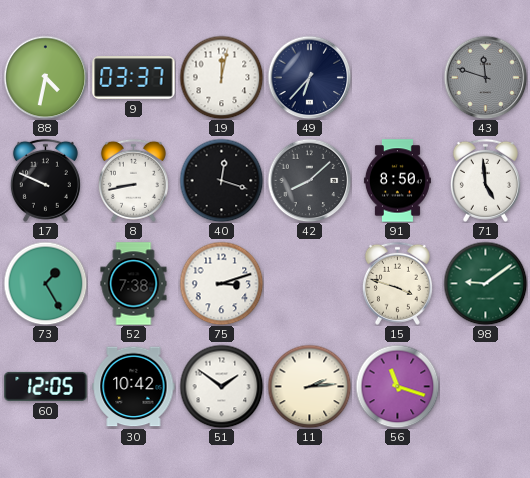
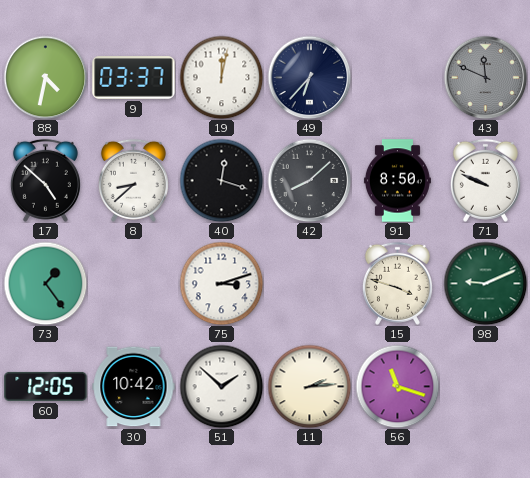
43: 11:48 -> 11:49
17: 9:49 -> 4:52
8: 8:43 -> 8:38
71: 4:59 -> 9:49
73: 1:25 -> 1:24
52: 7:38 -> none
98: 9:09 -> 9:11
51: 1:51 -> 1:52
